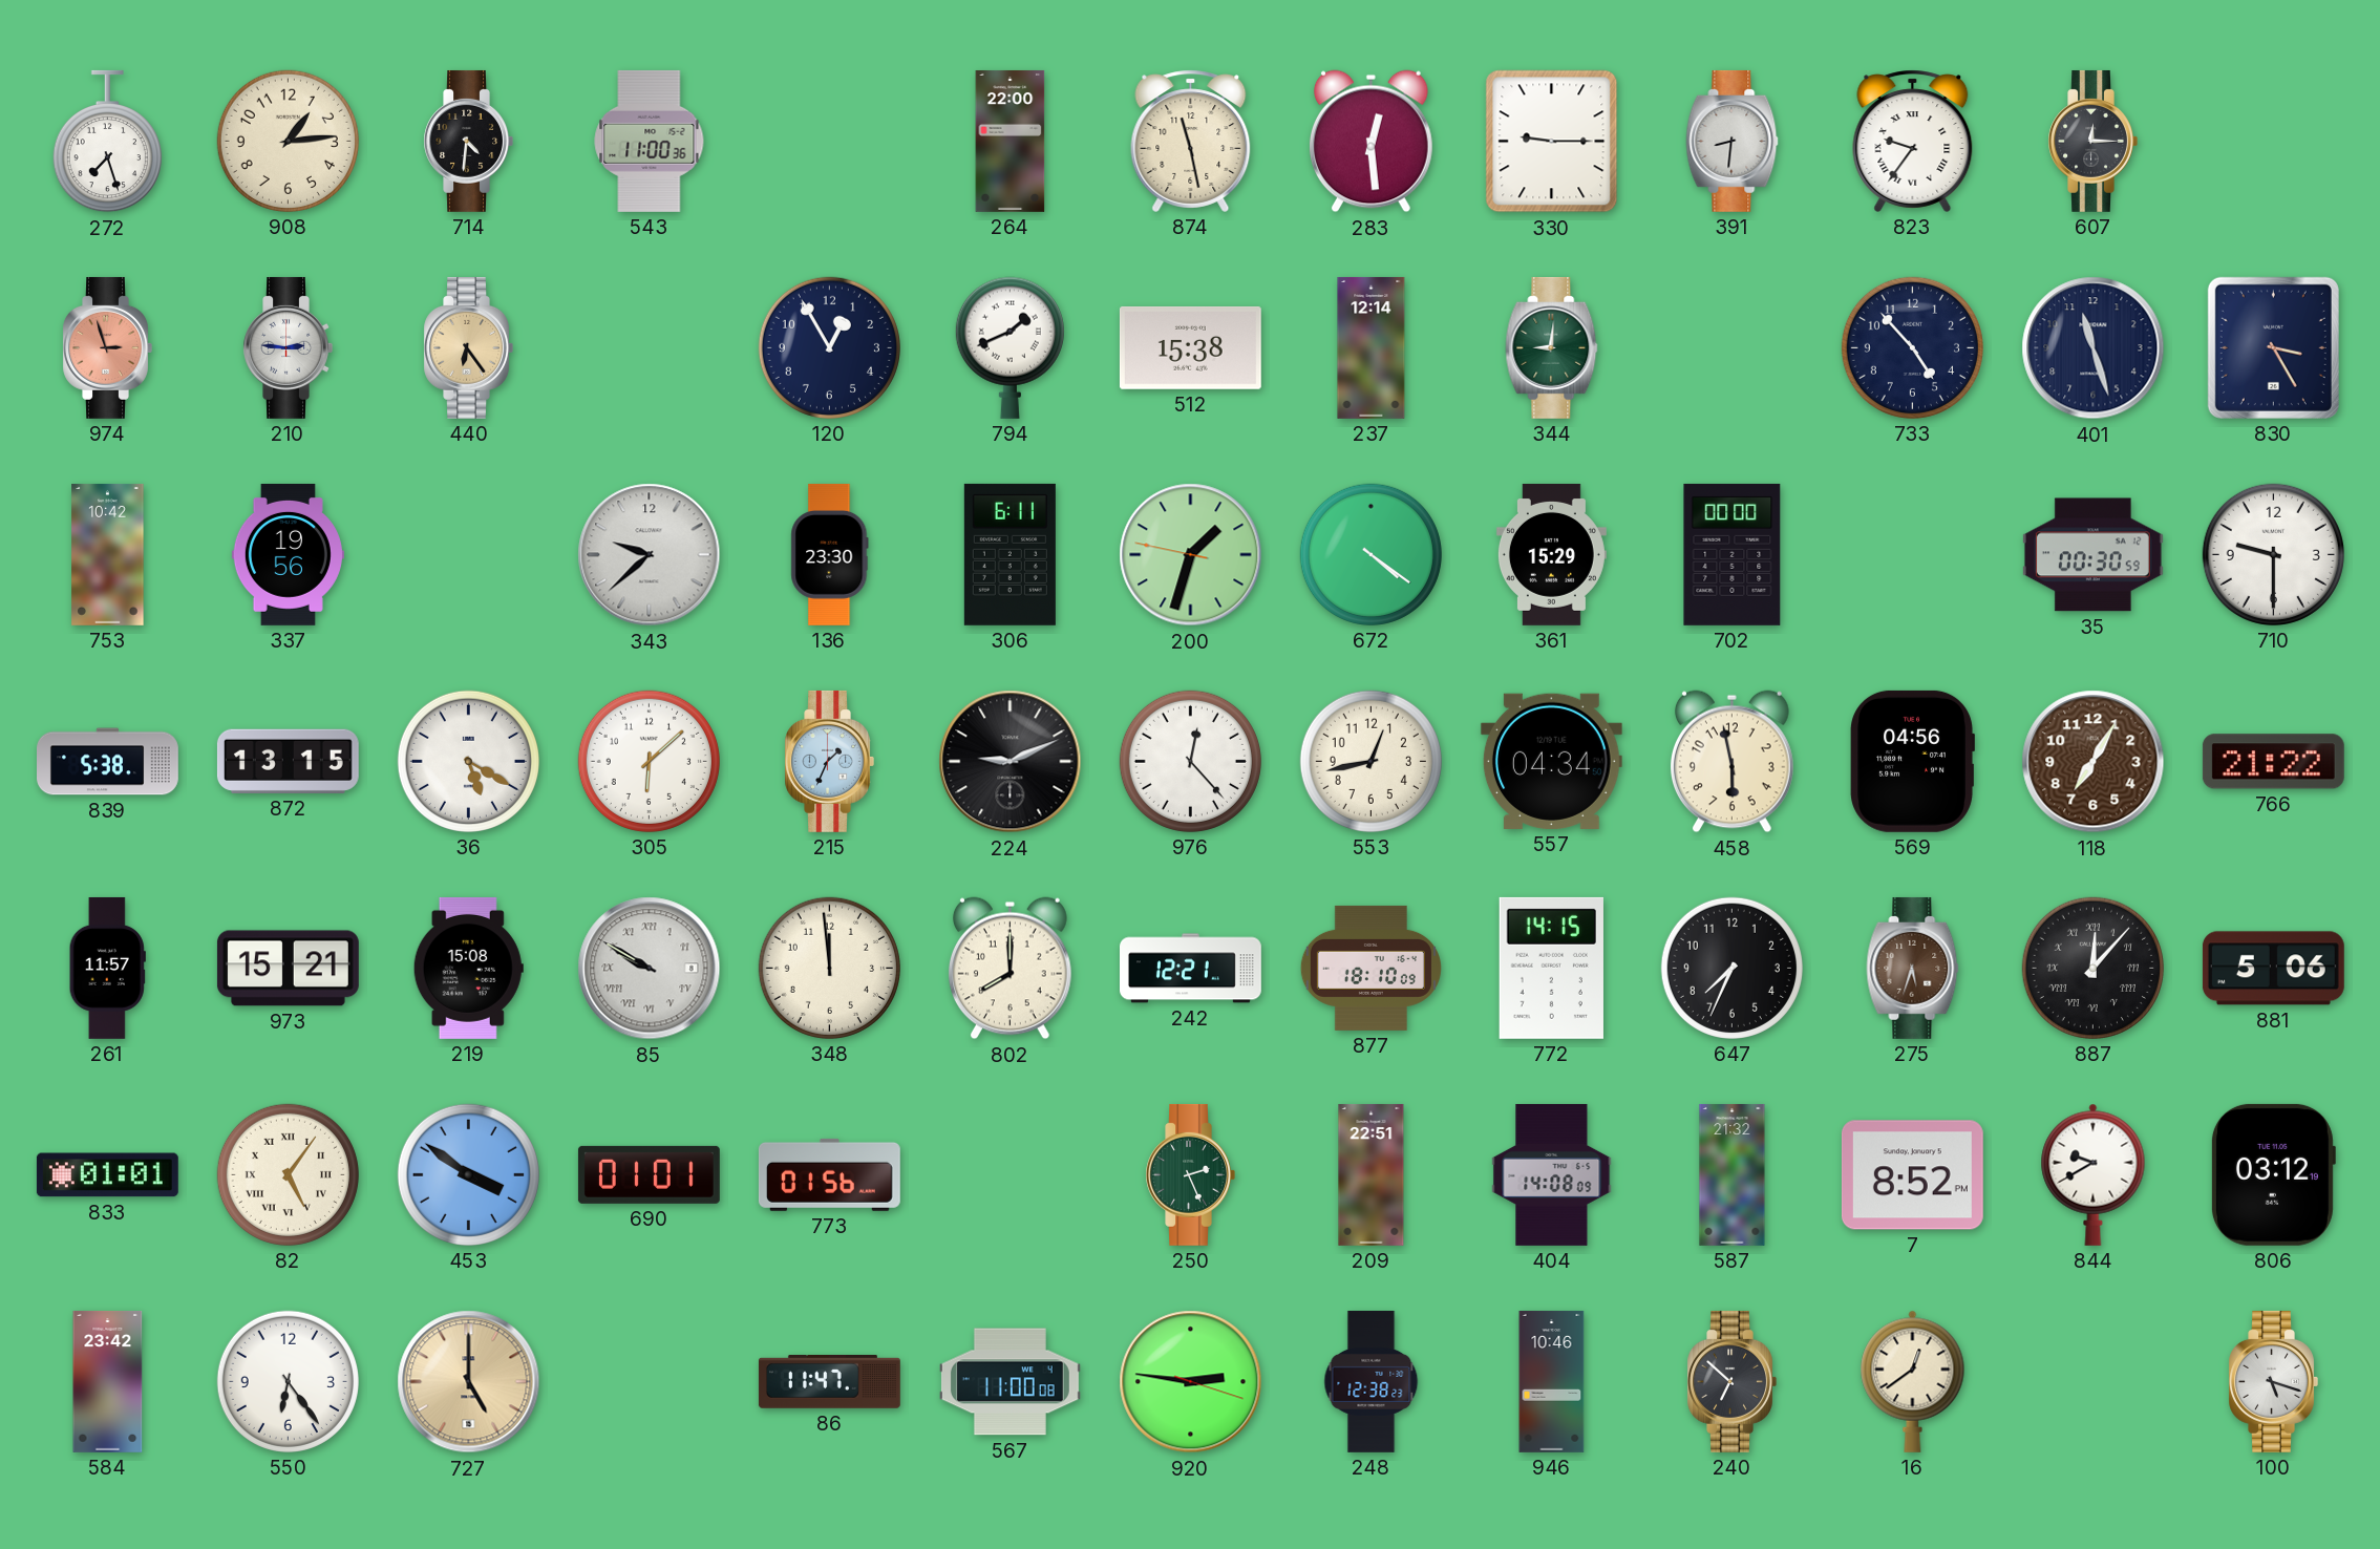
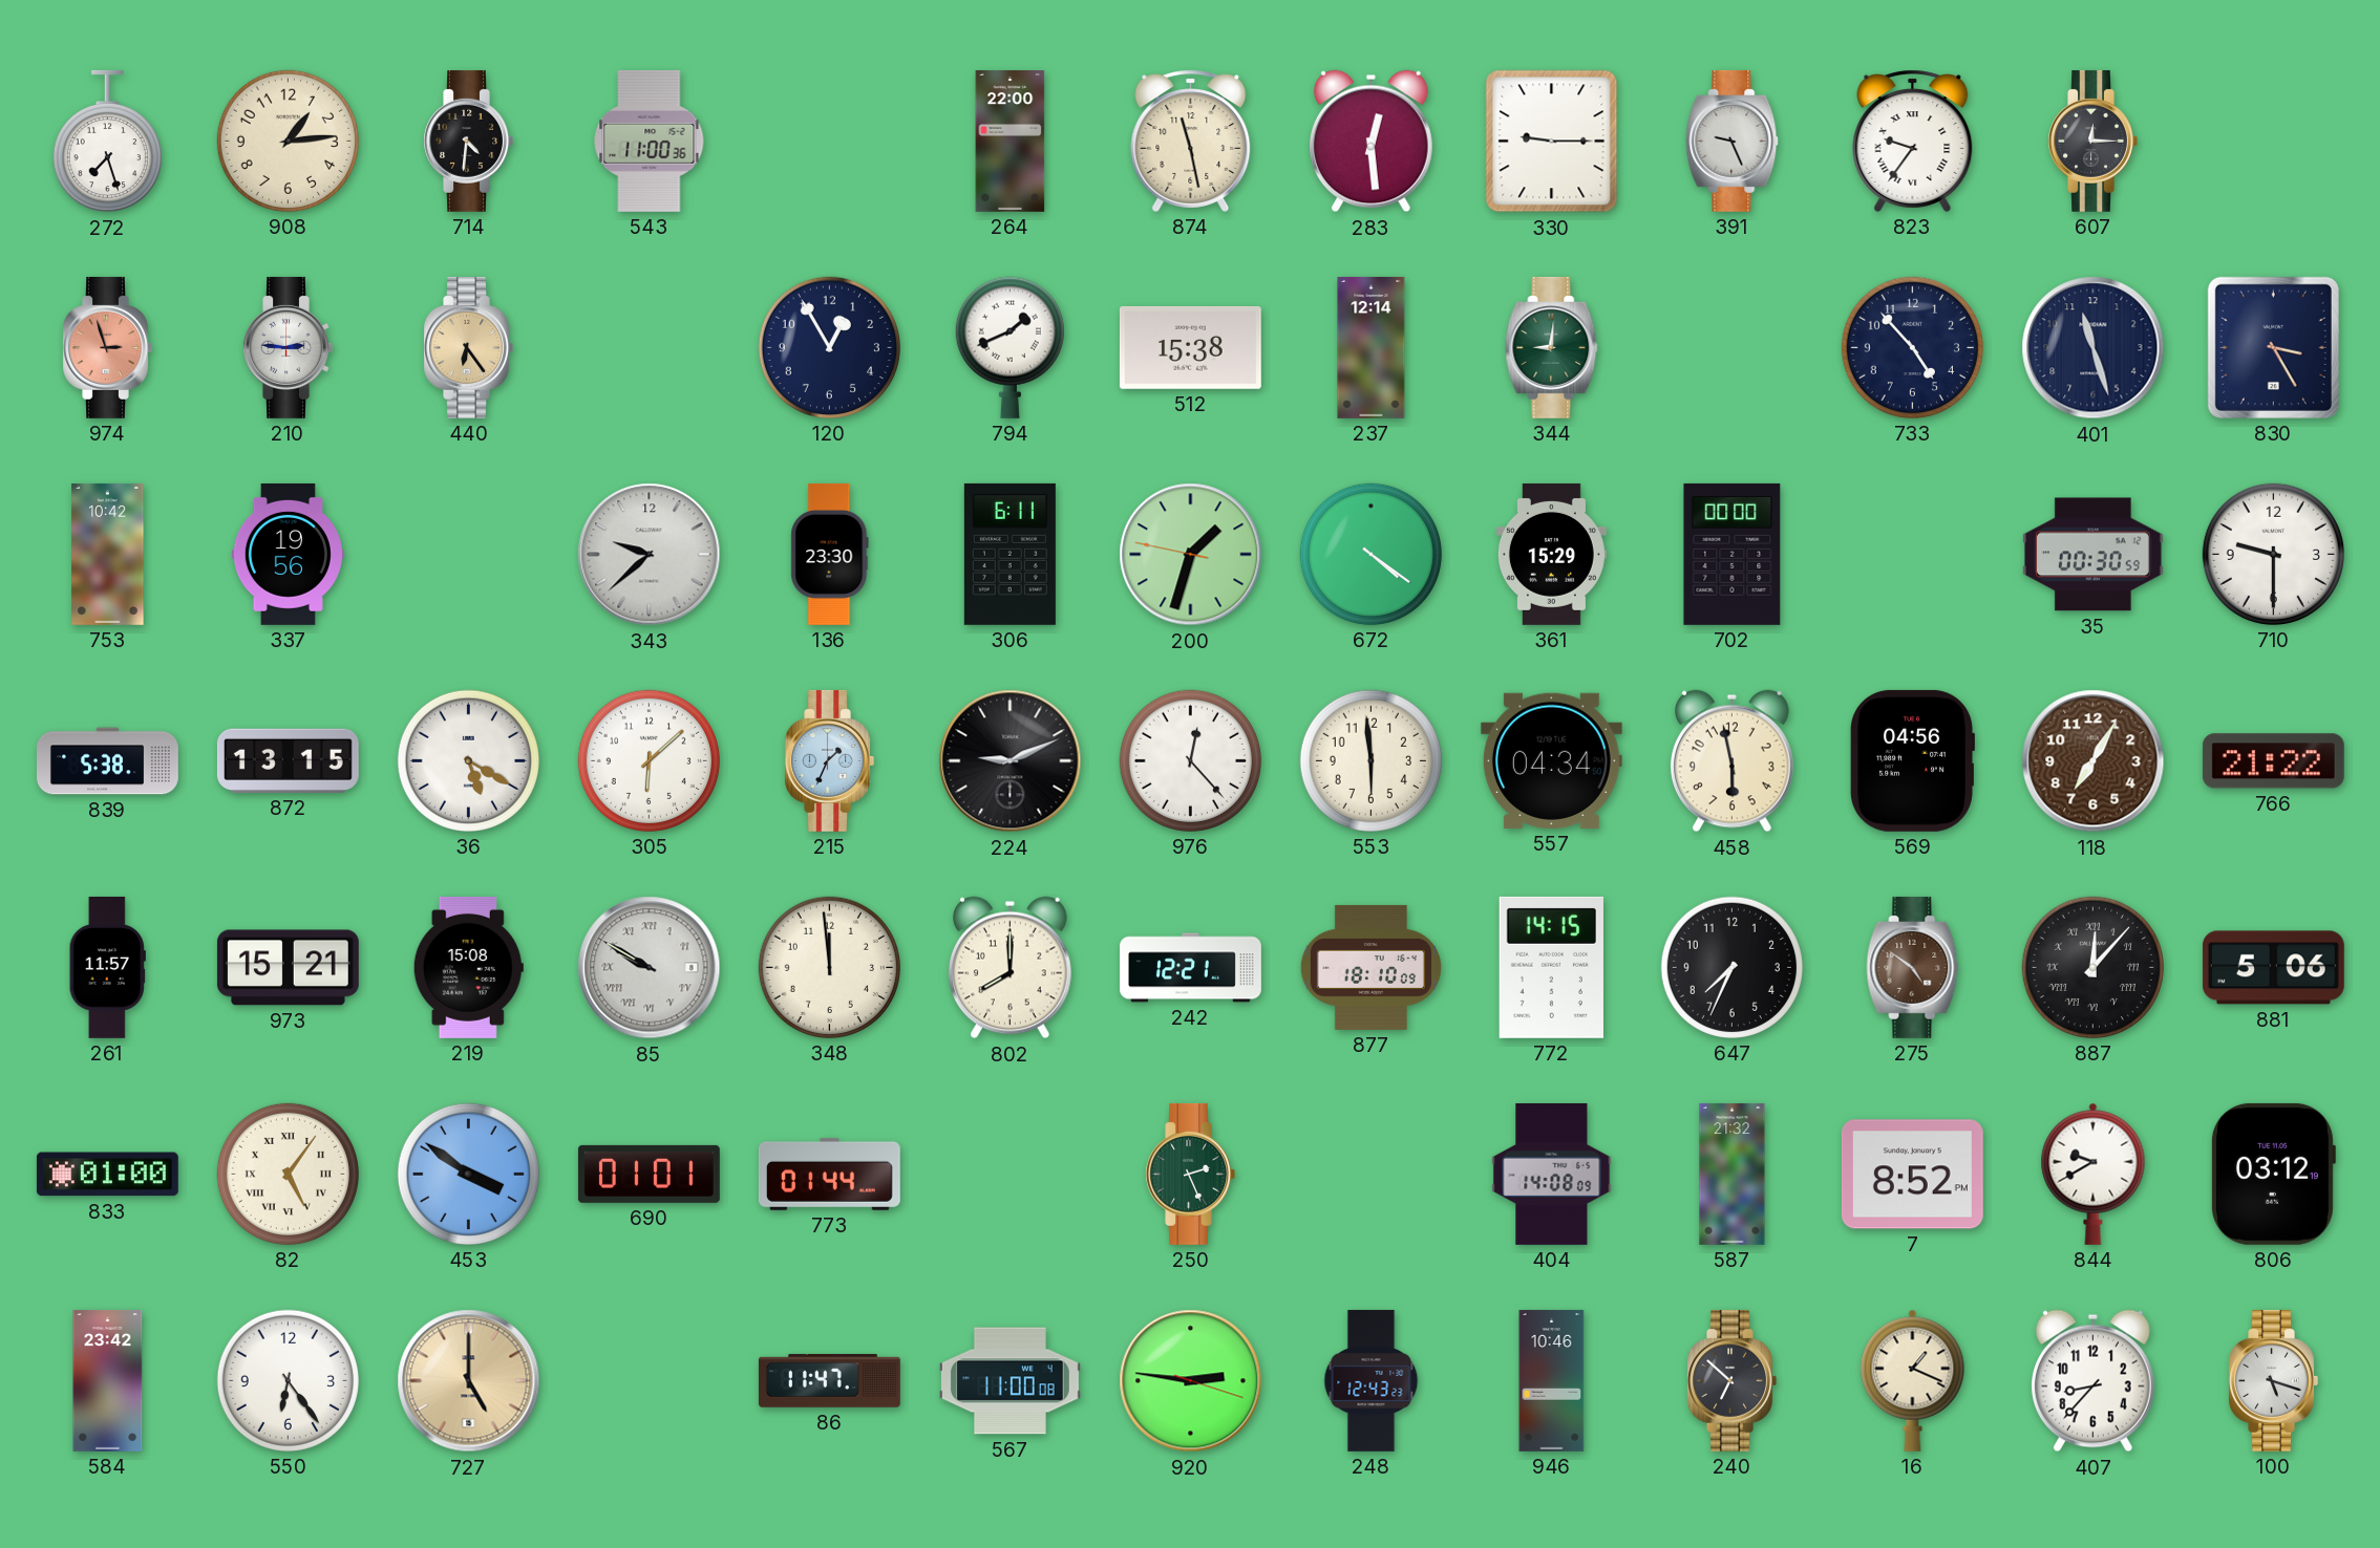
391: 8:31 -> 9:26
553: 12:43 -> 5:59
275: 5:33 -> 4:51
833: 01:01 -> 01:00
773: 01:56 -> 01:44
209: 22:51 -> none
248: 12:38 -> 12:43
16: 12:39 -> 1:19
407: none -> 8:37
